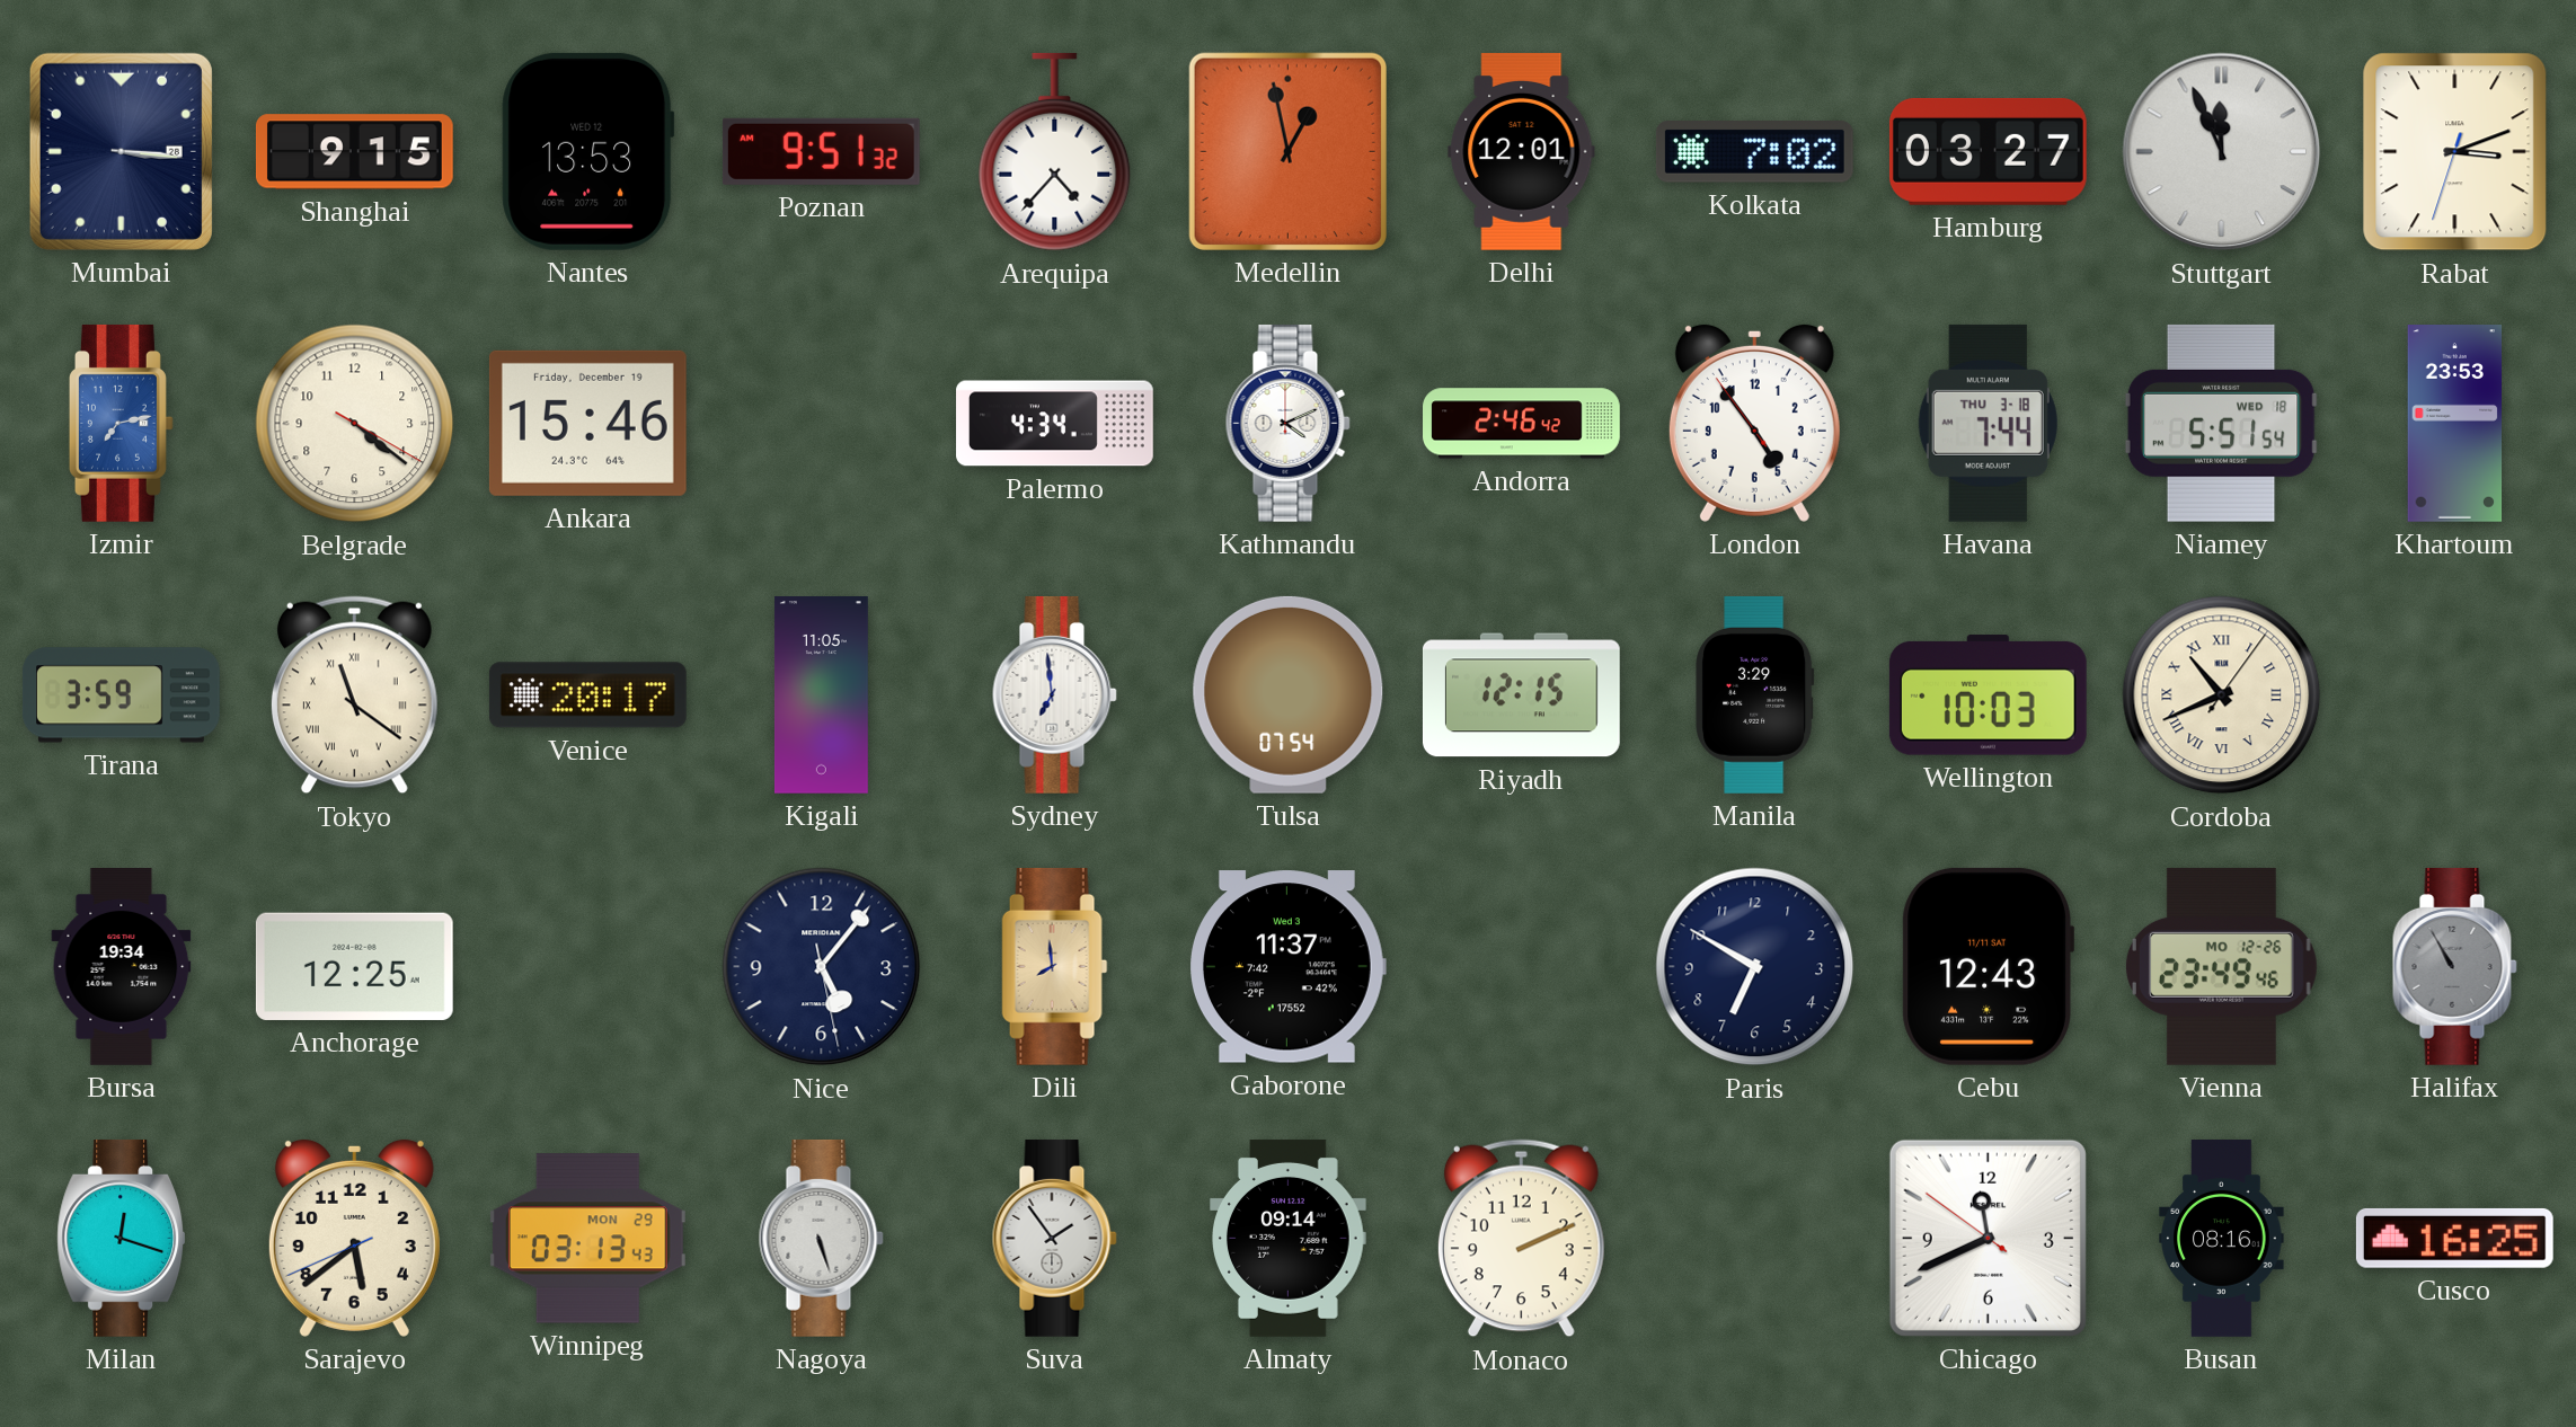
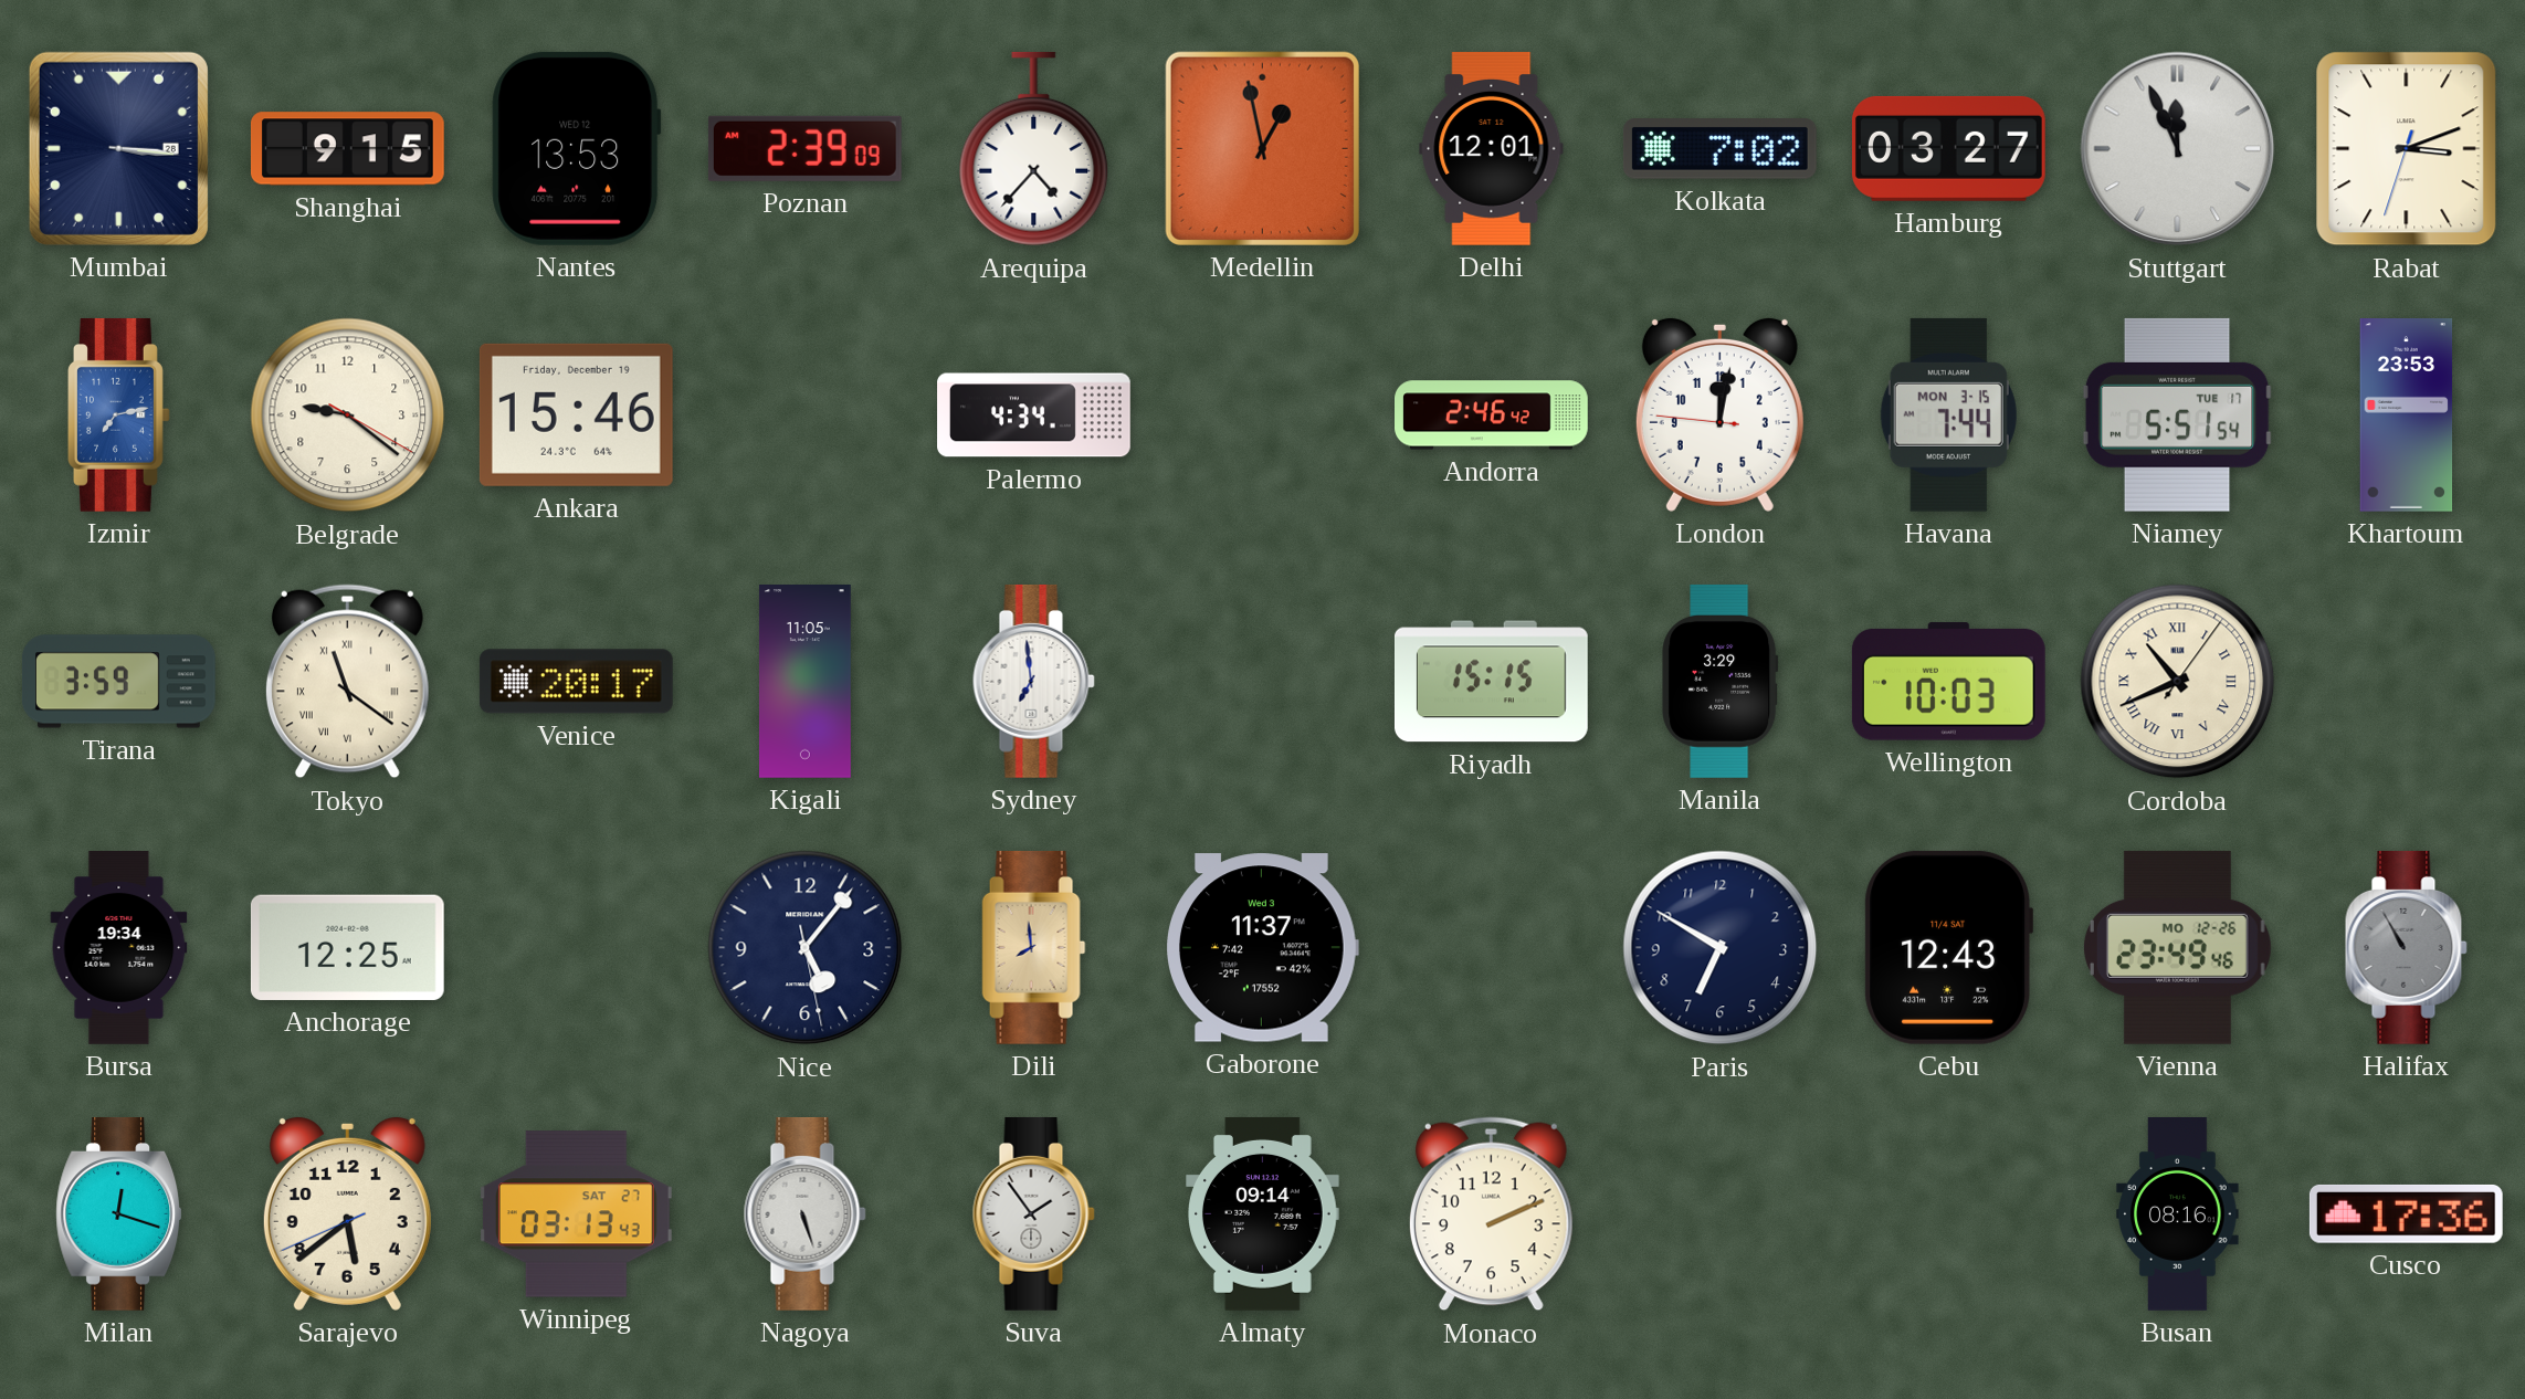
Poznan: 9:51 -> 2:39
Belgrade: 4:21 -> 9:21
Kathmandu: 4:11 -> none
London: 4:53 -> 12:01
Havana date: THU 3-18 -> MON 3-15
Niamey date: WED 18 -> TUE 17
Tulsa: 07:54 -> none
Riyadh: 12:15 -> 15:15
Cebu date: 11/11 SAT -> 11/4 SAT
Winnipeg date: MON 29 -> SAT 27
Chicago: 11:40 -> none
Cusco: 16:25 -> 17:36
